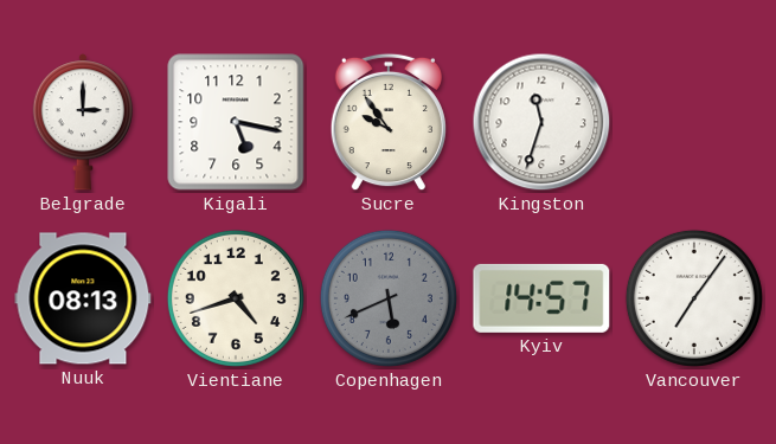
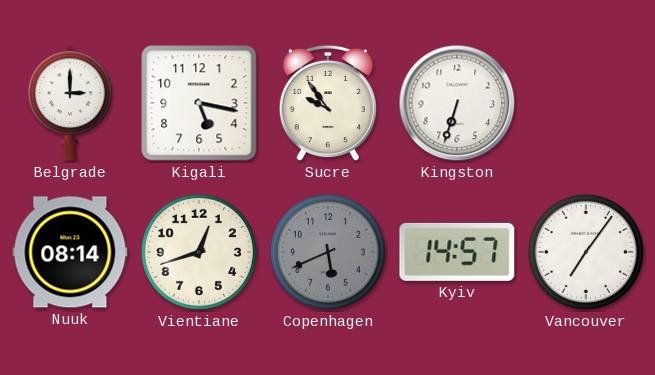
Kingston: 11:33 -> 6:33
Nuuk: 08:13 -> 08:14
Vientiane: 4:42 -> 12:42
